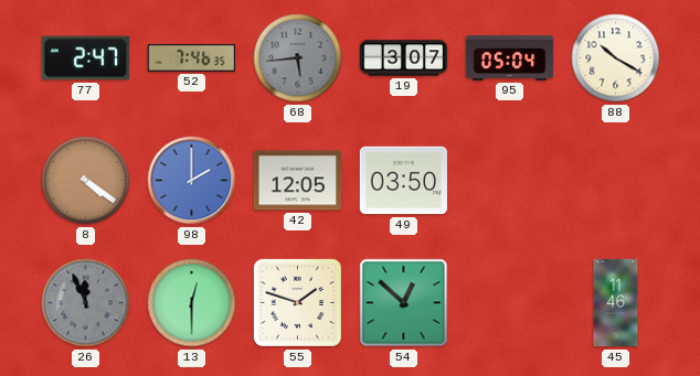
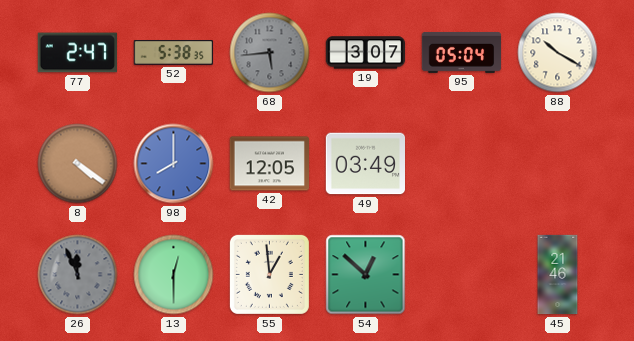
52: 7:46 -> 5:38
98: 2:00 -> 8:00
49: 03:50 -> 03:49
55: 1:48 -> 12:59
45: 11:46 -> 21:46
